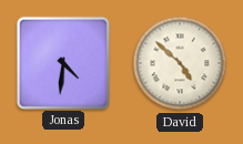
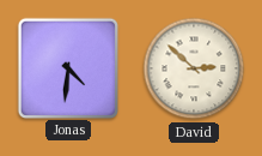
David: 4:52 -> 2:52
